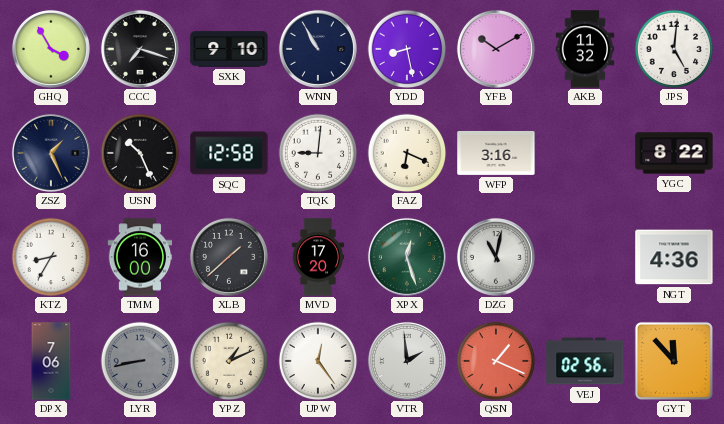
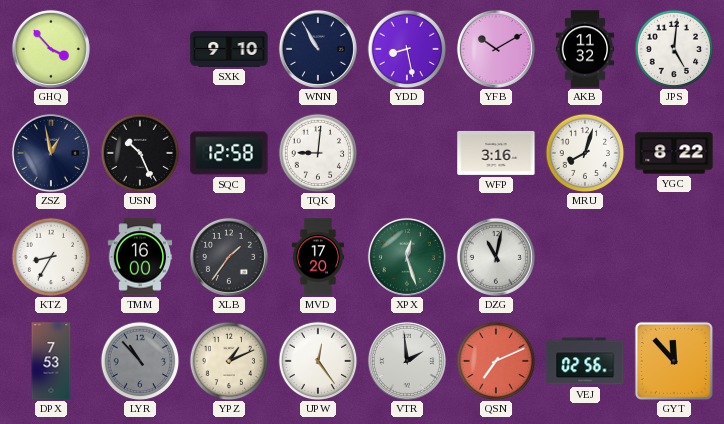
GHQ: 3:55 -> 3:53
CCC: 7:18 -> none
ZSZ: 1:26 -> 12:58
FAZ: 6:19 -> none
MRU: none -> 8:03
XLB: 1:38 -> 1:36
NGT: 4:36 -> none
DPX: 7:06 -> 7:53
LYR: 8:43 -> 10:53
QSN: 1:19 -> 7:11
